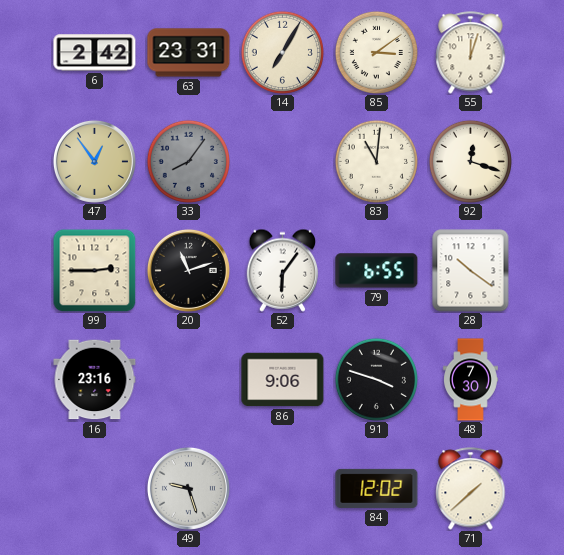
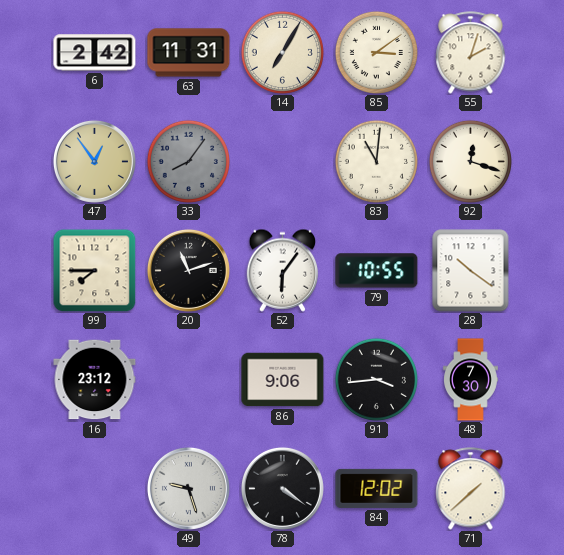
63: 23:31 -> 11:31
55: 12:03 -> 2:03
99: 2:45 -> 7:45
79: 6:55 -> 10:55
16: 23:16 -> 23:12
91: 3:48 -> 3:44
78: none -> 4:21
